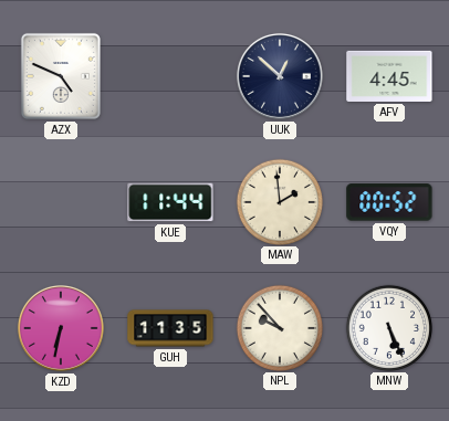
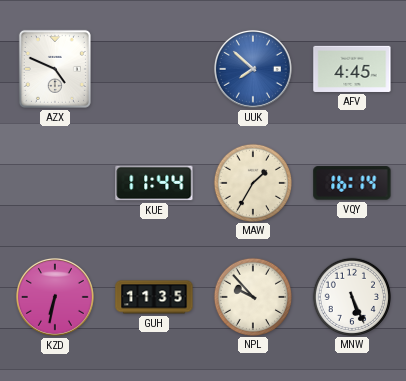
UUK: 12:52 -> 7:52
UUK dial: navy -> blue
MAW: 1:59 -> 1:35
VQY: 00:52 -> 16:14
